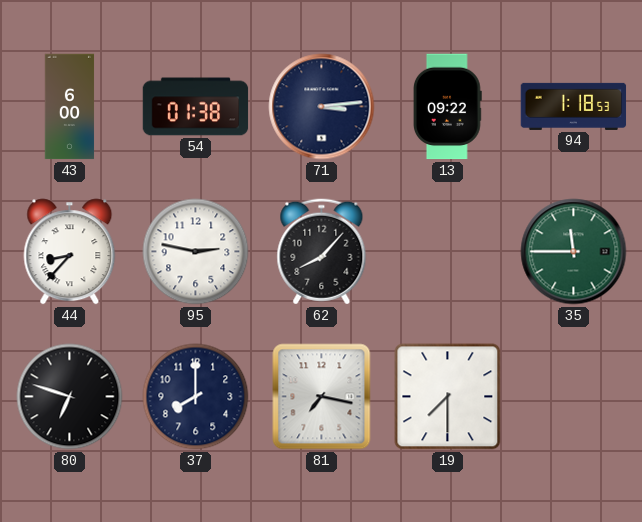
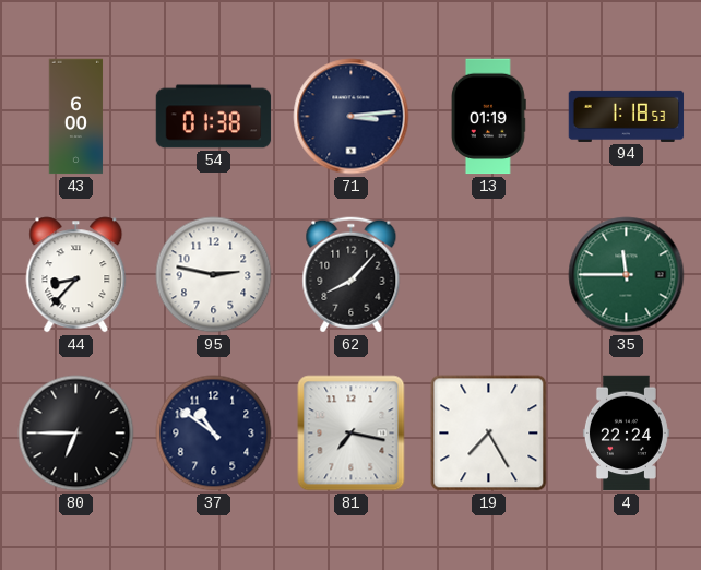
13: 09:22 -> 01:19
80: 6:48 -> 6:45
37: 8:00 -> 10:51
19: 7:30 -> 7:25
4: none -> 22:24
